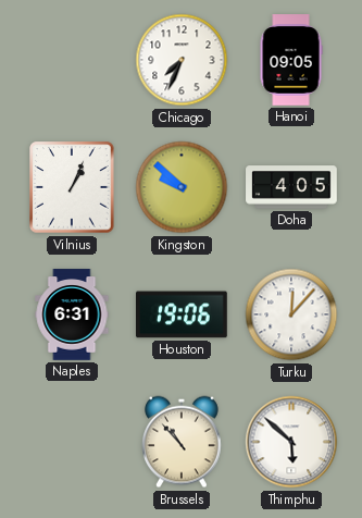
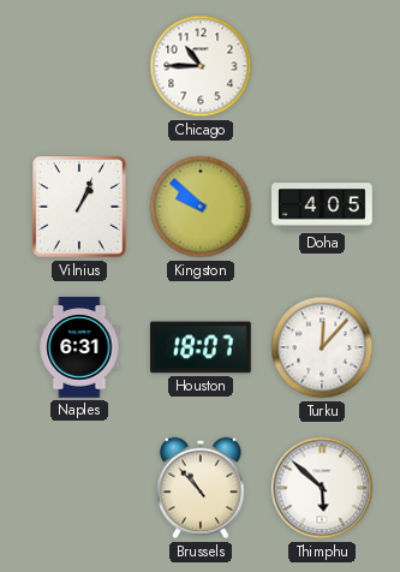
Chicago: 7:34 -> 10:45
Hanoi: 09:05 -> none
Houston: 19:06 -> 18:07
